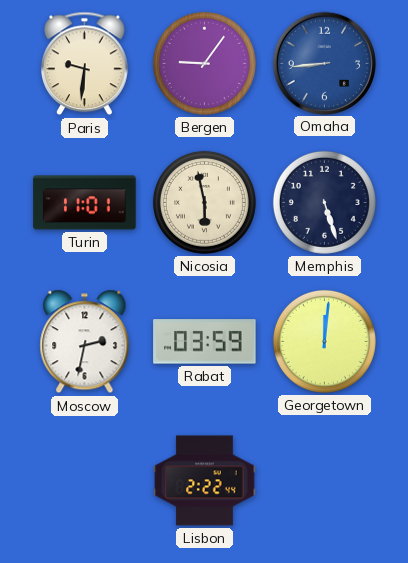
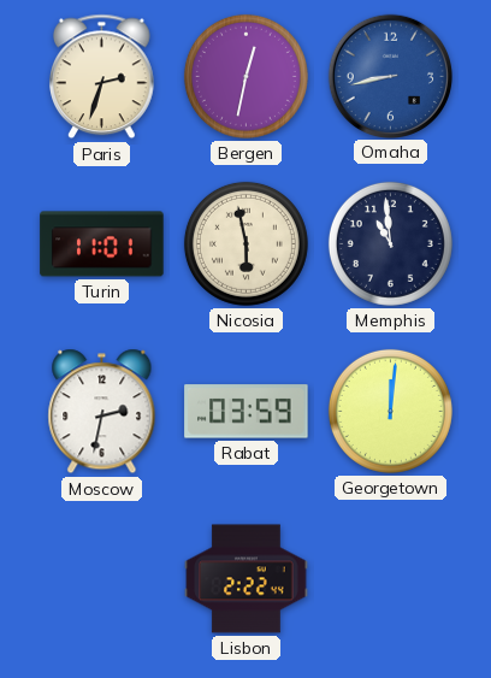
Paris: 9:31 -> 2:33
Bergen: 9:06 -> 12:32
Omaha: 8:44 -> 8:43
Memphis: 5:27 -> 10:59
